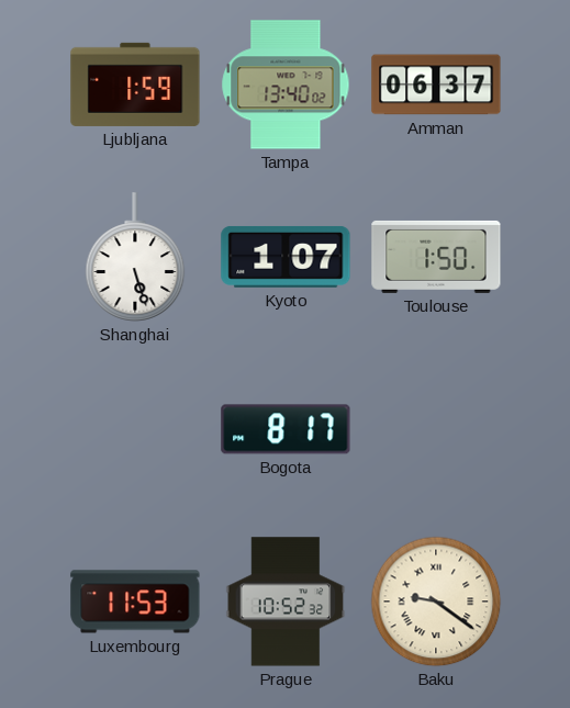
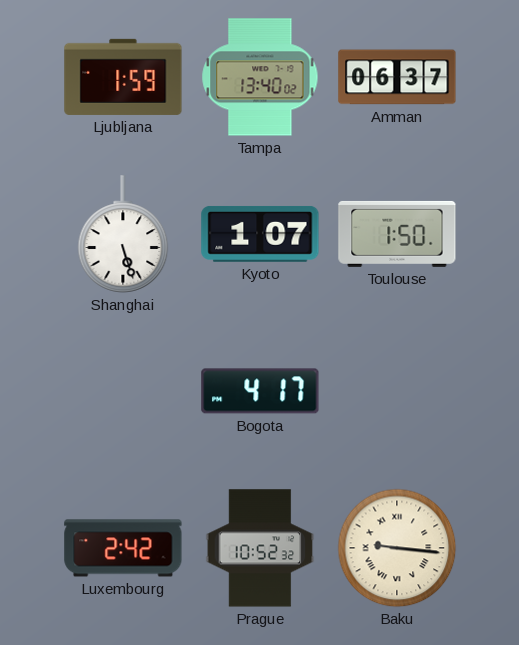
Bogota: 8:17 -> 4:17
Luxembourg: 11:53 -> 2:42
Baku: 9:21 -> 9:16
